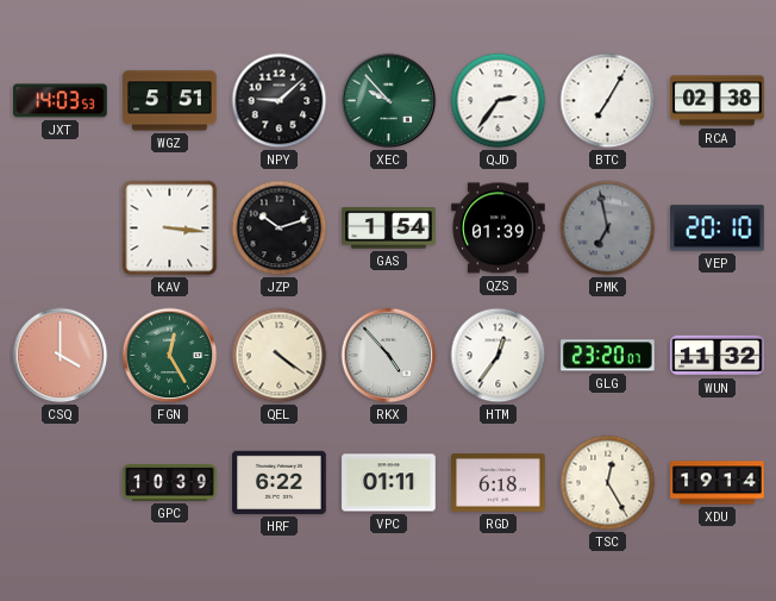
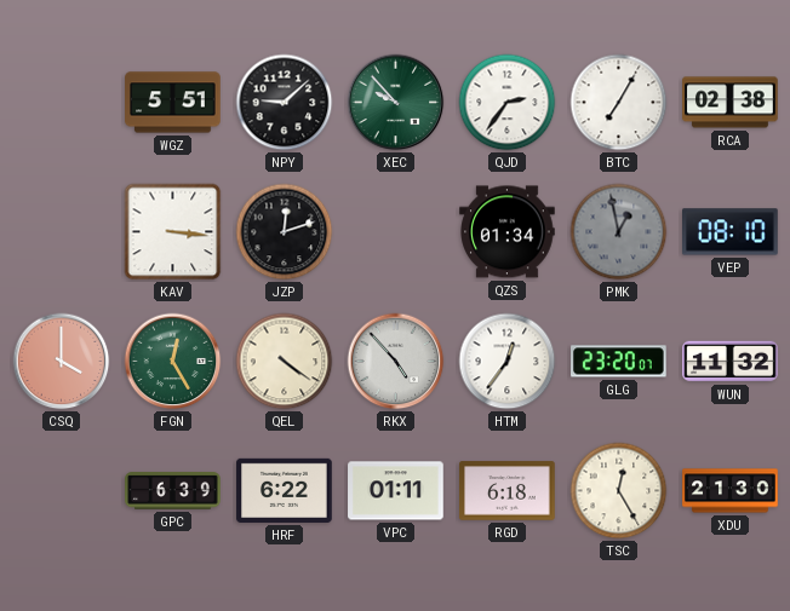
JXT: 14:03 -> none
JZP: 10:12 -> 12:12
GAS: 1:54 -> none
QZS: 01:39 -> 01:34
PMK: 6:58 -> 12:58
VEP: 20:10 -> 08:10
GPC: 10:39 -> 6:39
XDU: 19:14 -> 21:30
